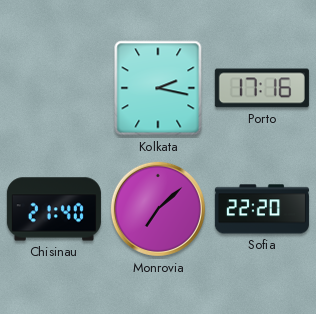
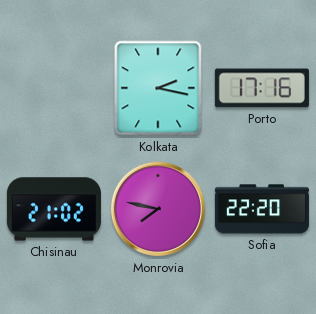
Chisinau: 21:40 -> 21:02
Monrovia: 7:08 -> 7:47
